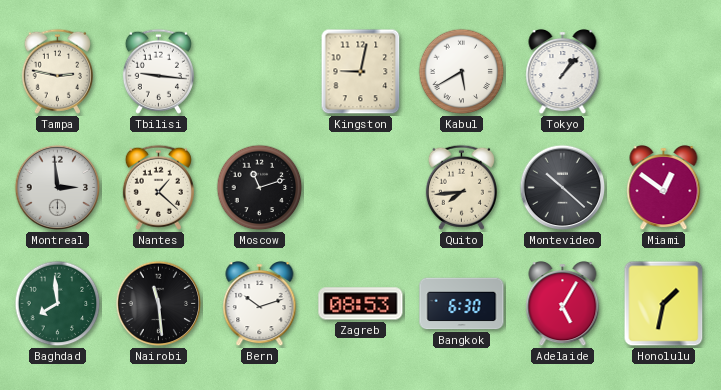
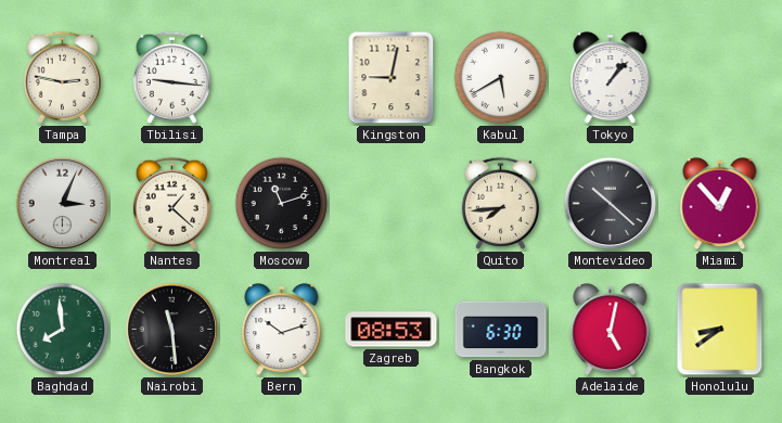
Montreal: 2:59 -> 3:04
Miami: 12:51 -> 12:53
Adelaide: 5:05 -> 5:02
Honolulu: 1:32 -> 8:39
